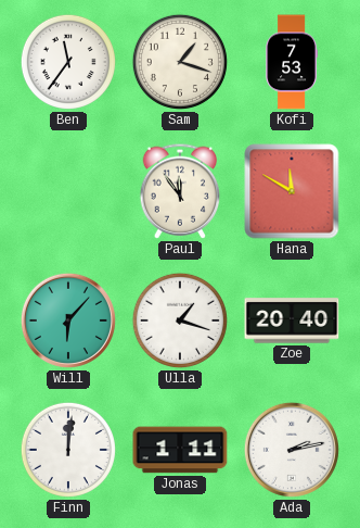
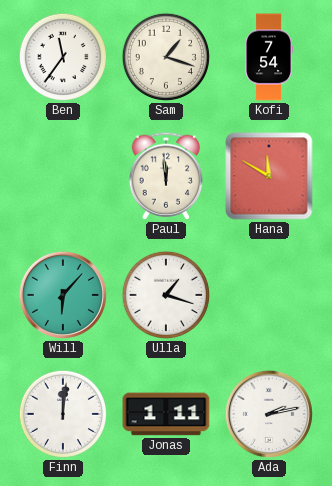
Kofi: 7:53 -> 7:54
Paul: 11:54 -> 11:59
Zoe: 20:40 -> none
